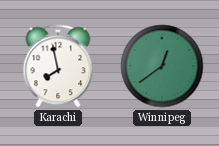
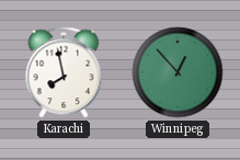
Winnipeg: 12:39 -> 12:53
